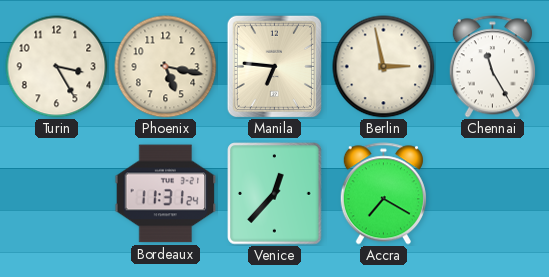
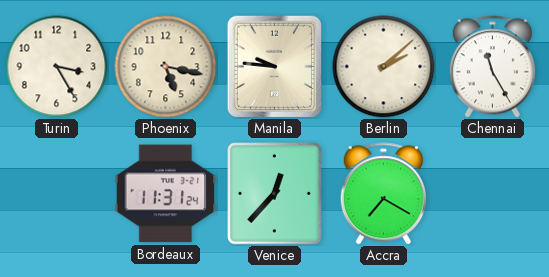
Manila: 6:46 -> 9:46
Berlin: 2:58 -> 2:08
